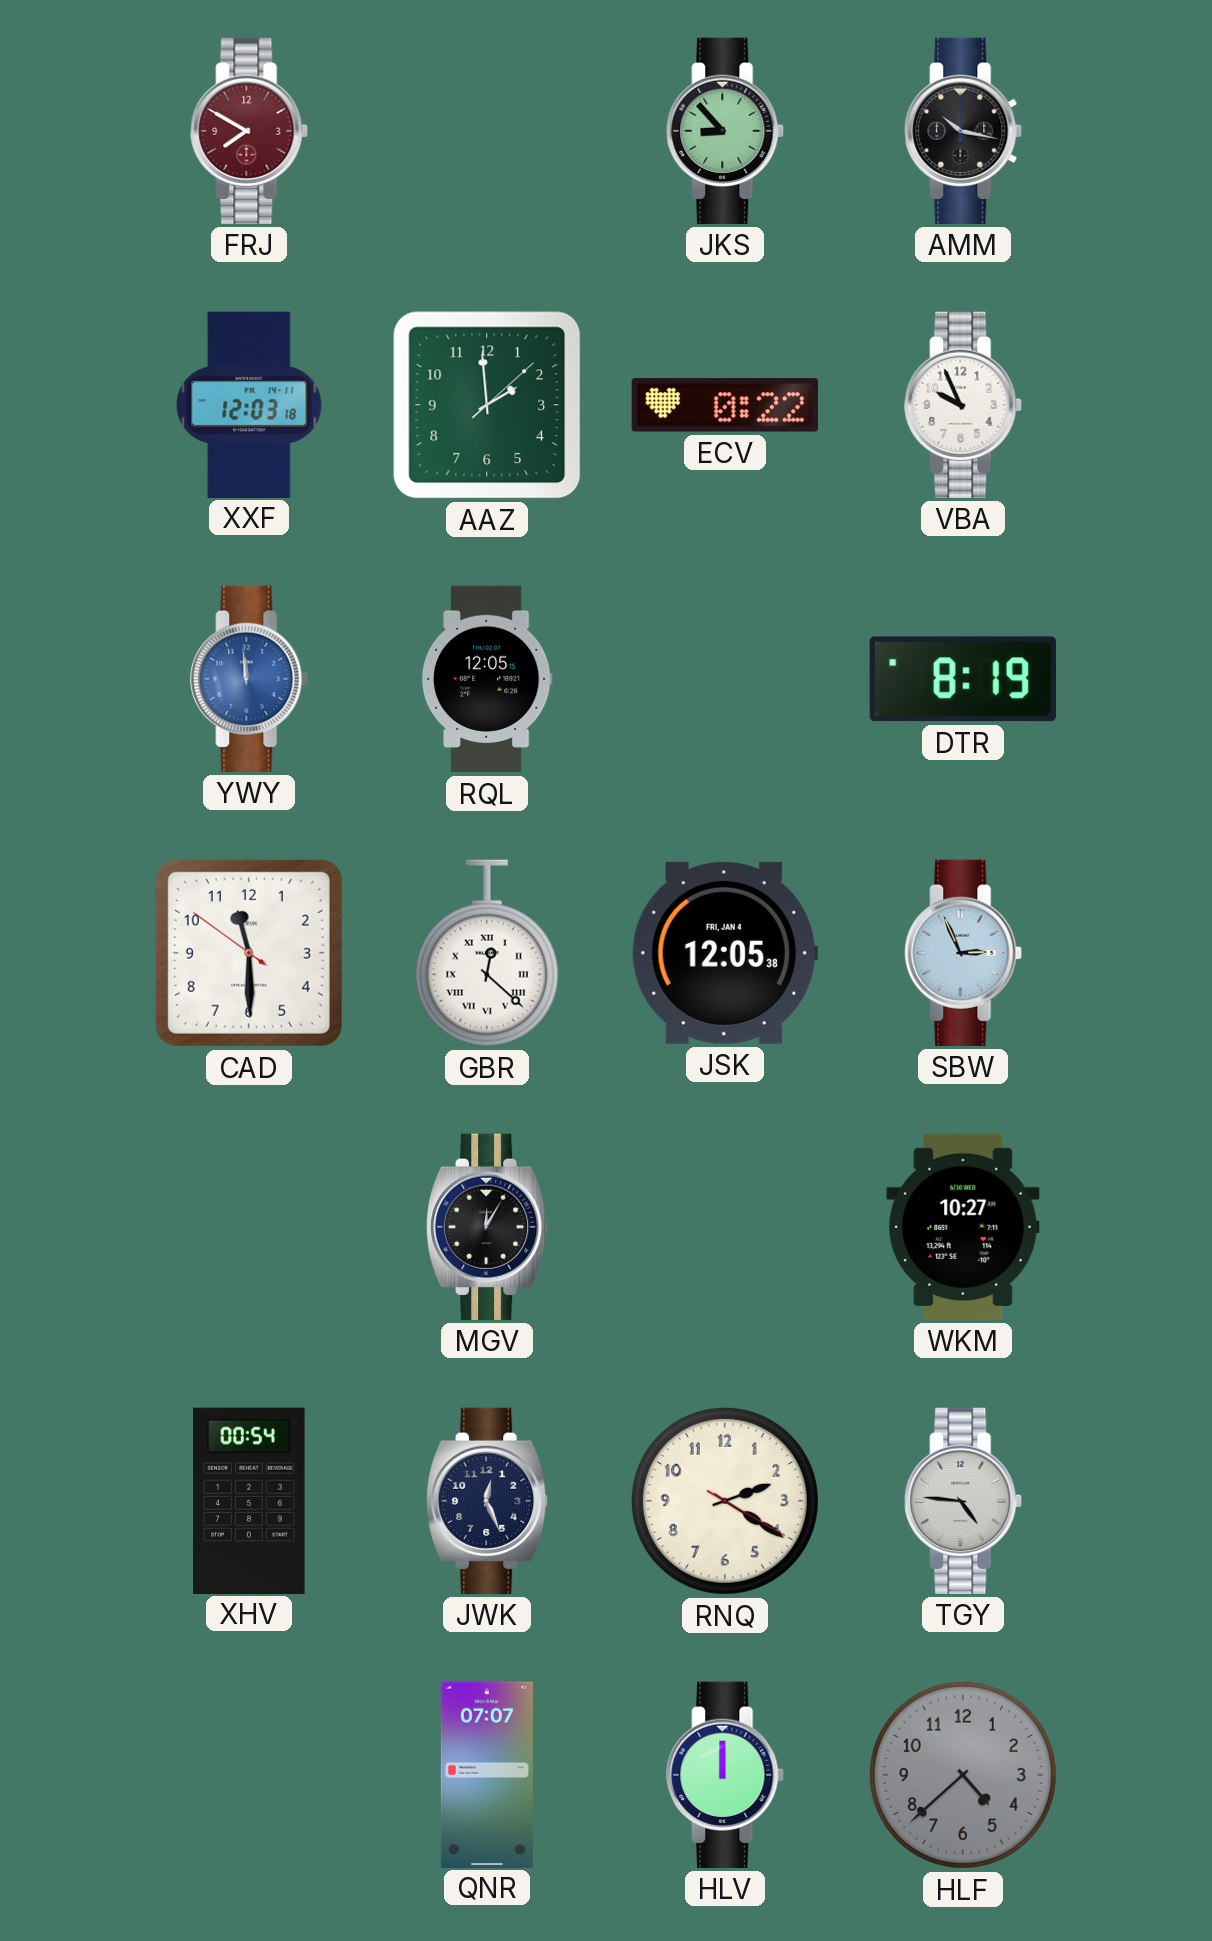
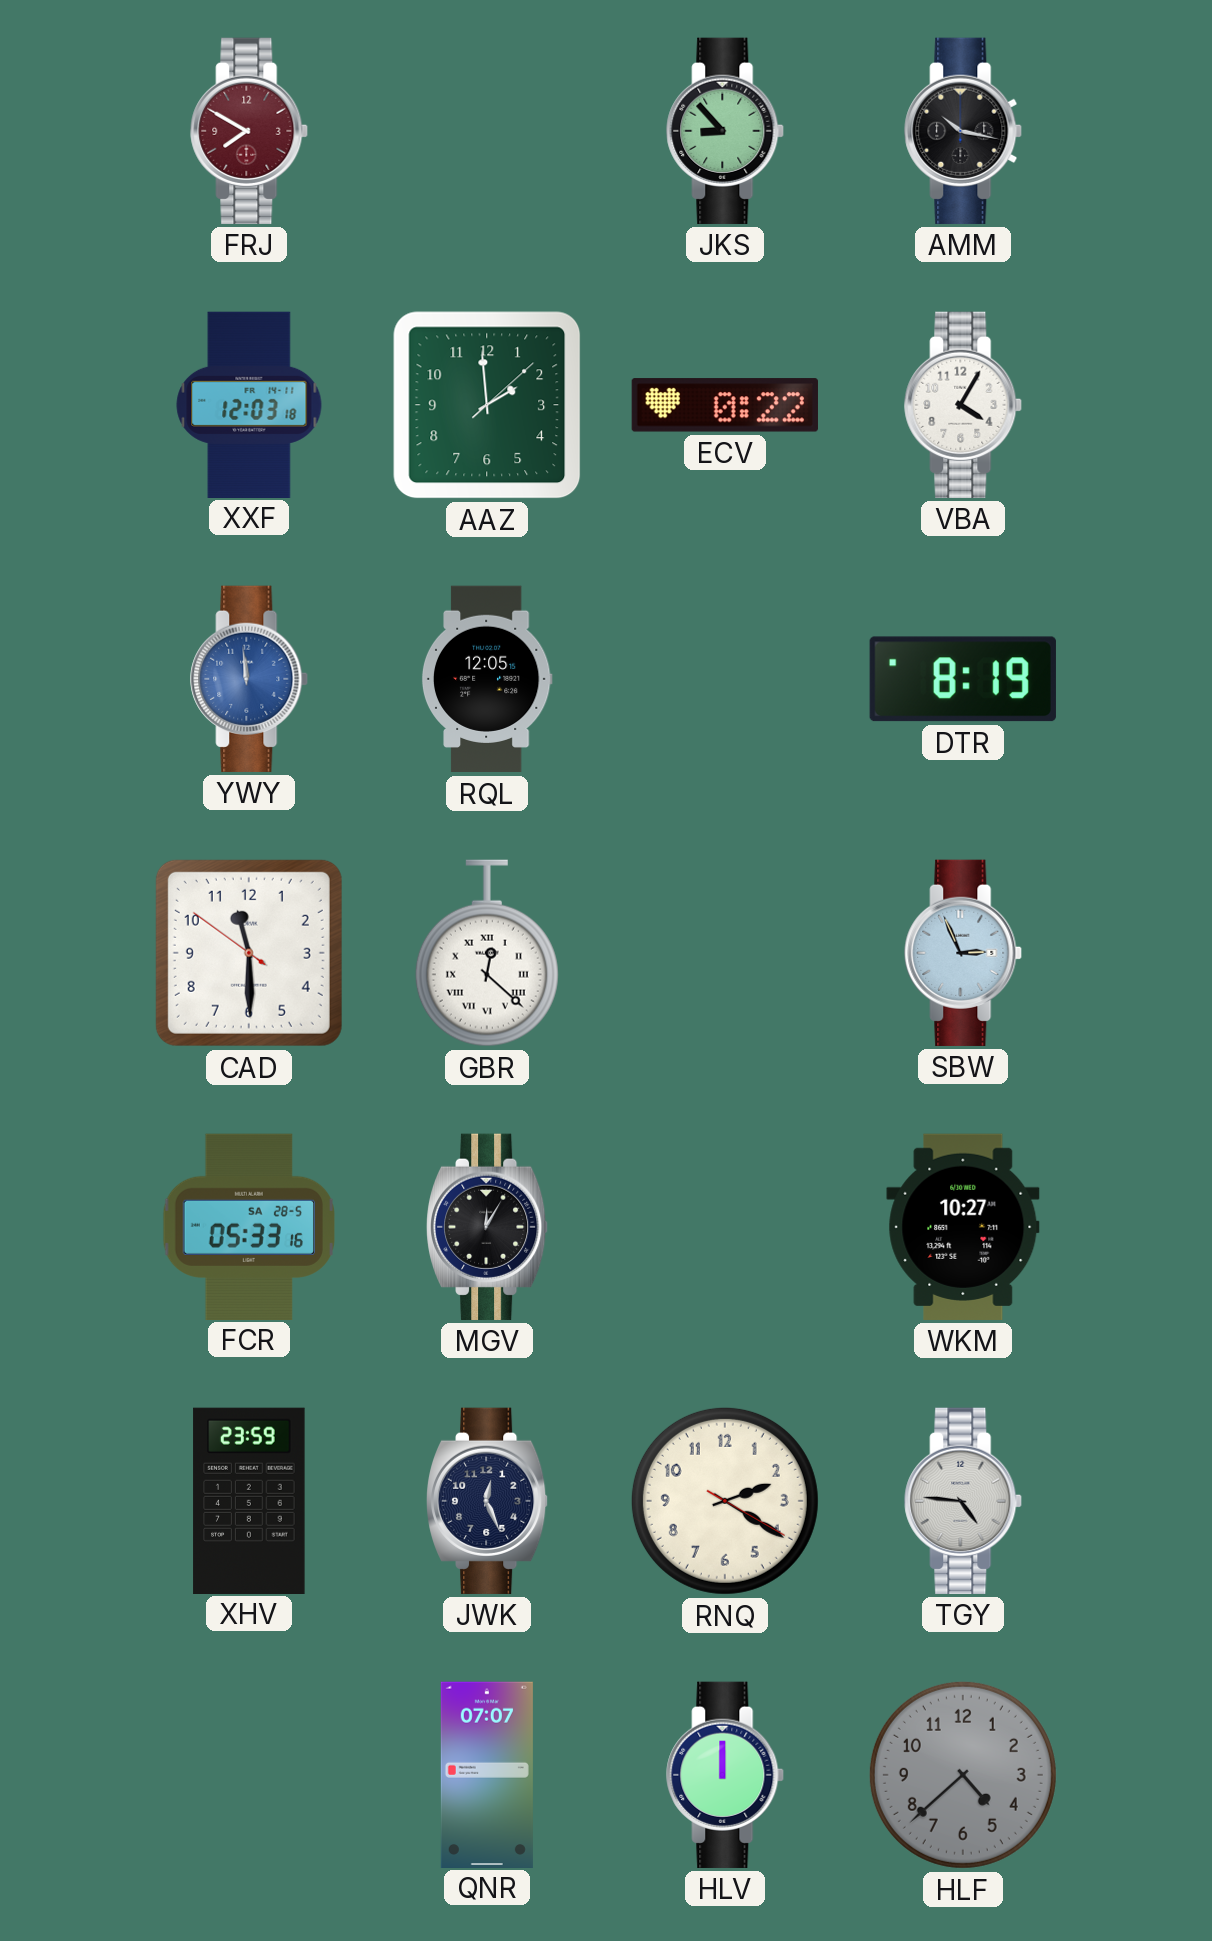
VBA: 9:56 -> 4:05
JSK: 12:05 -> none
FCR: none -> 05:33
XHV: 00:54 -> 23:59
